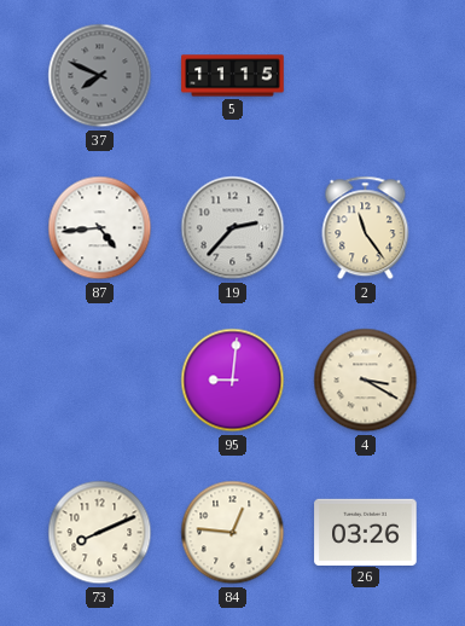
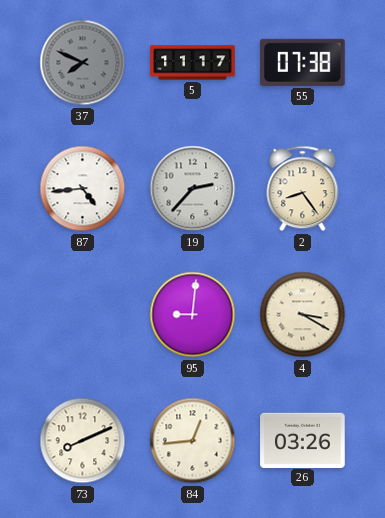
5: 11:15 -> 11:17
55: none -> 07:38
2: 11:24 -> 8:24
84: 12:46 -> 12:44
